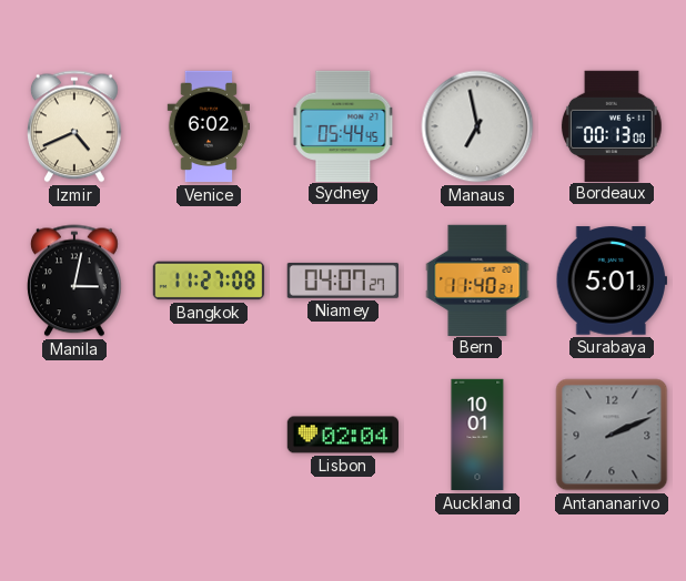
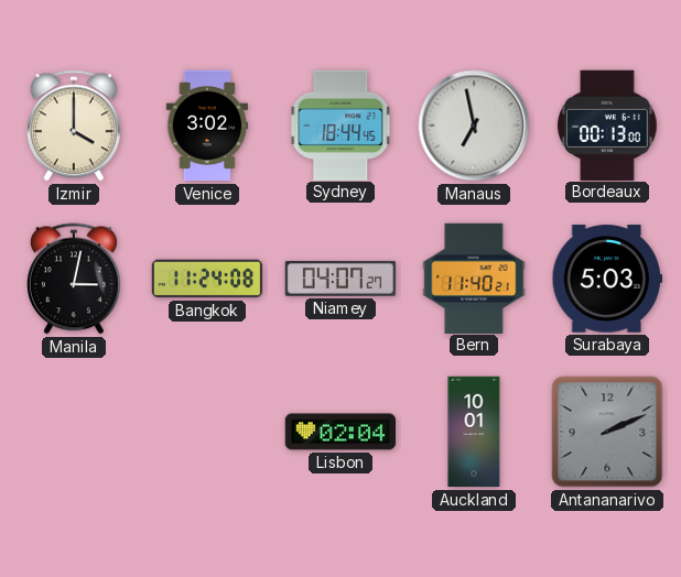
Izmir: 4:41 -> 4:00
Venice: 6:02 -> 3:02
Sydney: 05:44 -> 18:44
Bangkok: 11:27 -> 11:24
Surabaya: 5:01 -> 5:03
